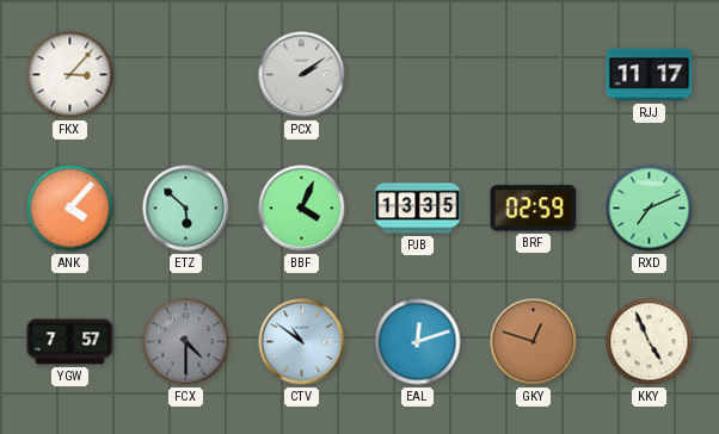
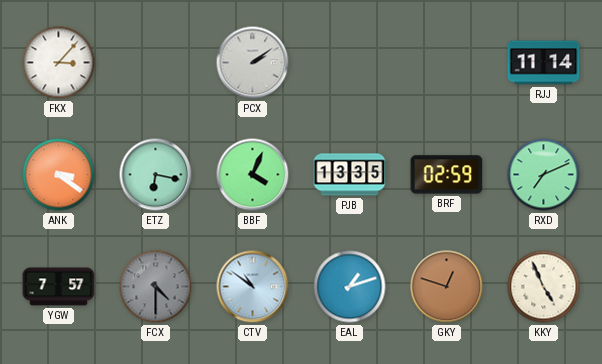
RJJ: 11:17 -> 11:14
ANK: 4:07 -> 3:21
ETZ: 5:52 -> 6:17
EAL: 12:12 -> 1:12
